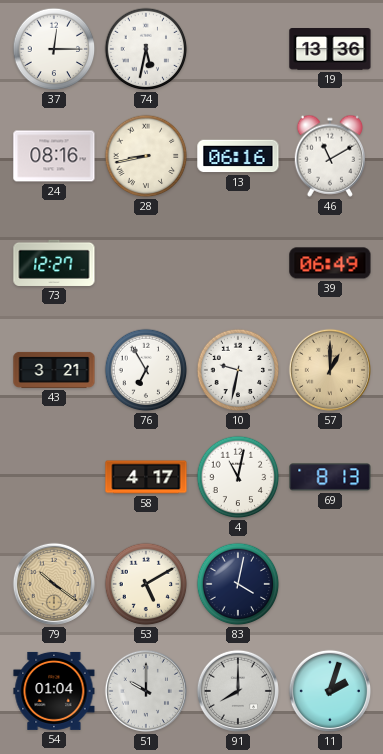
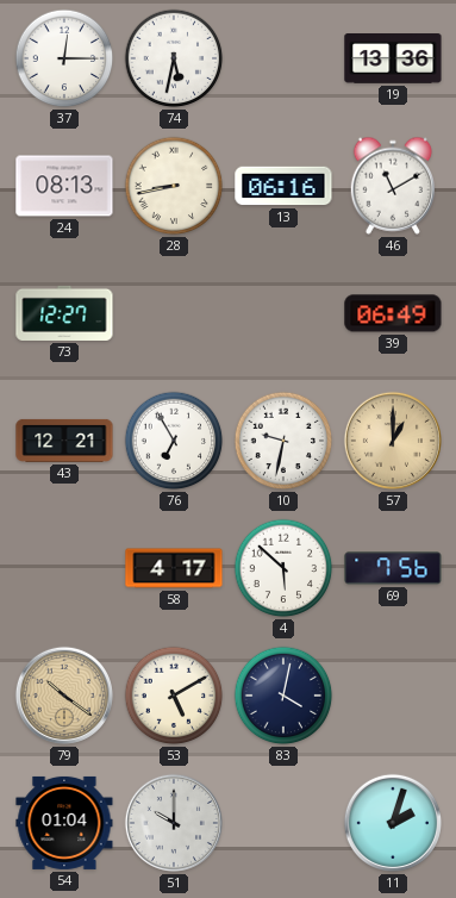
24: 08:16 -> 08:13
43: 3:21 -> 12:21
4: 11:02 -> 5:52
69: 8:13 -> 7:56
91: 8:00 -> none
